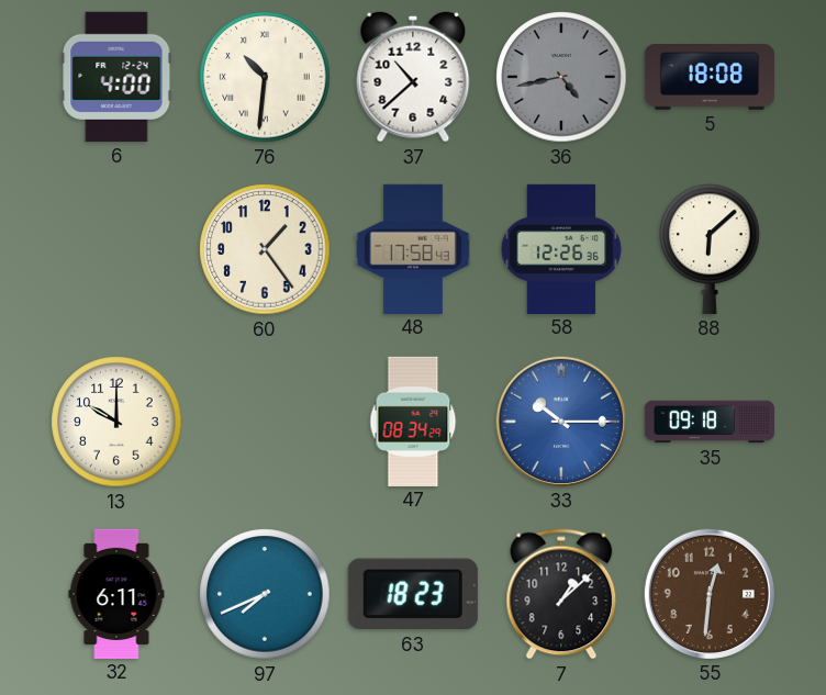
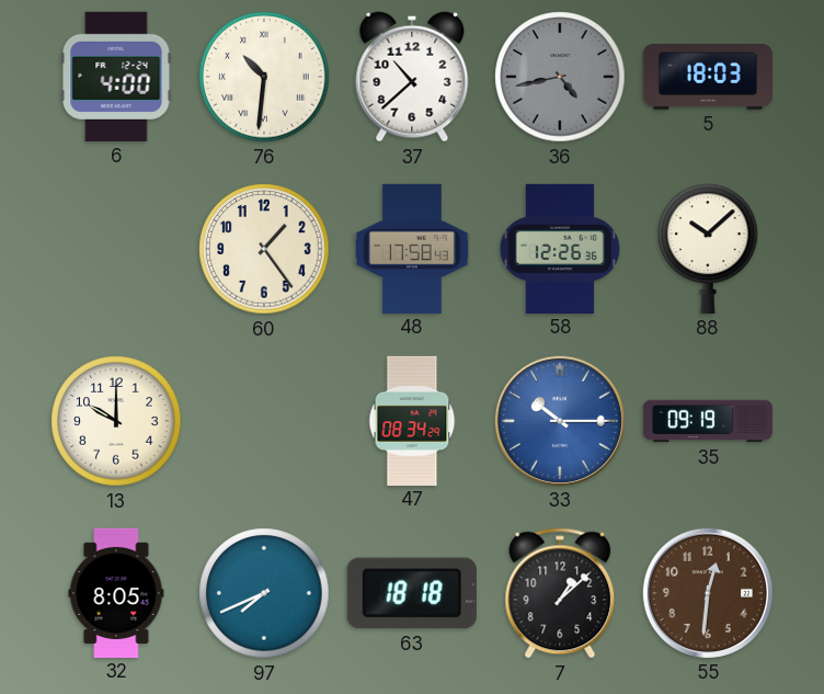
5: 18:08 -> 18:03
88: 6:08 -> 10:08
35: 09:18 -> 09:19
32: 6:11 -> 8:05
63: 18:23 -> 18:18
